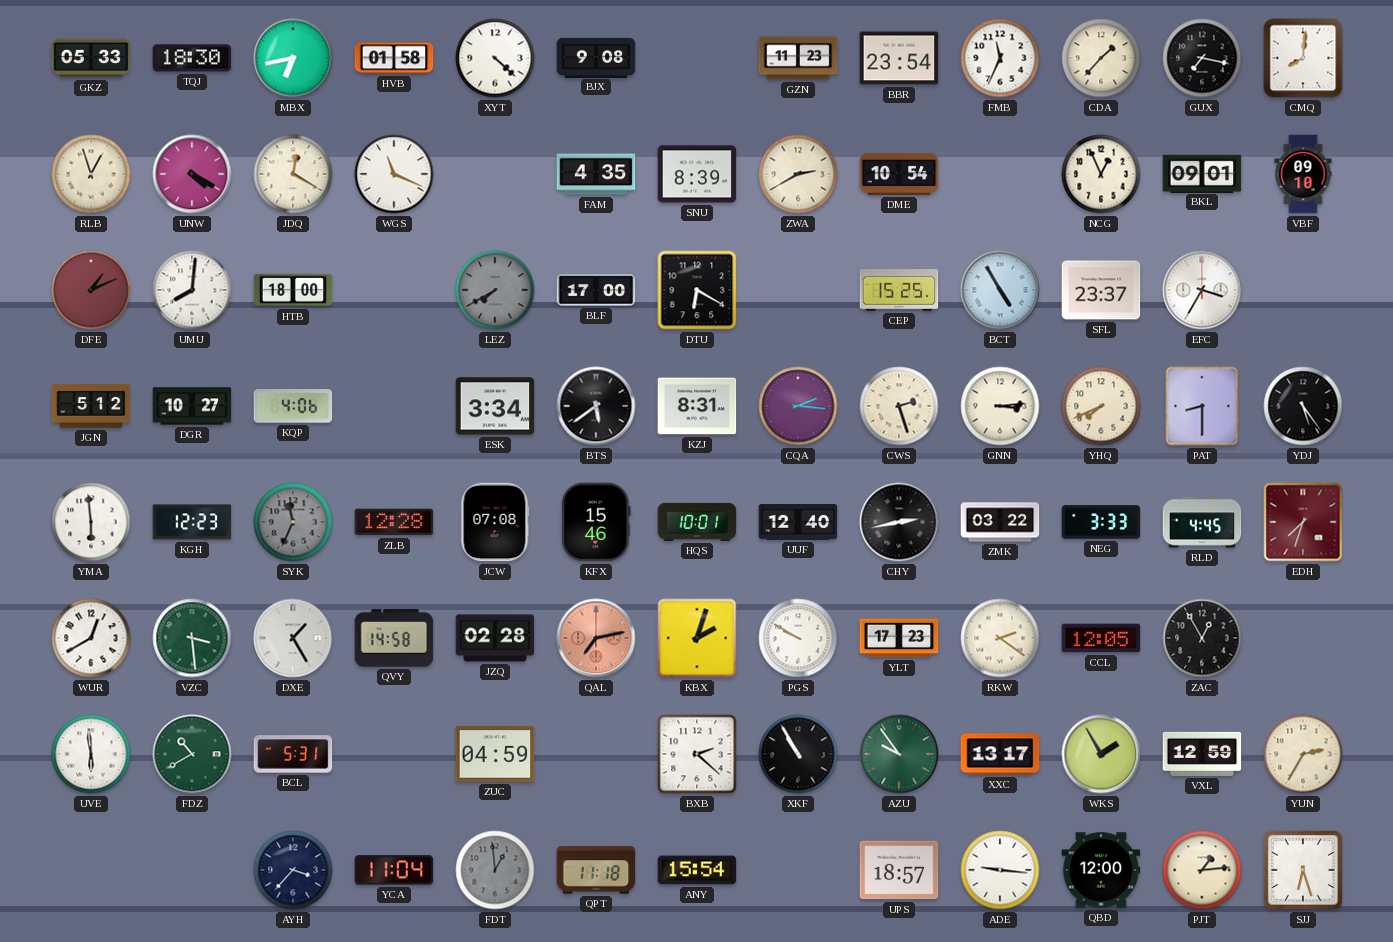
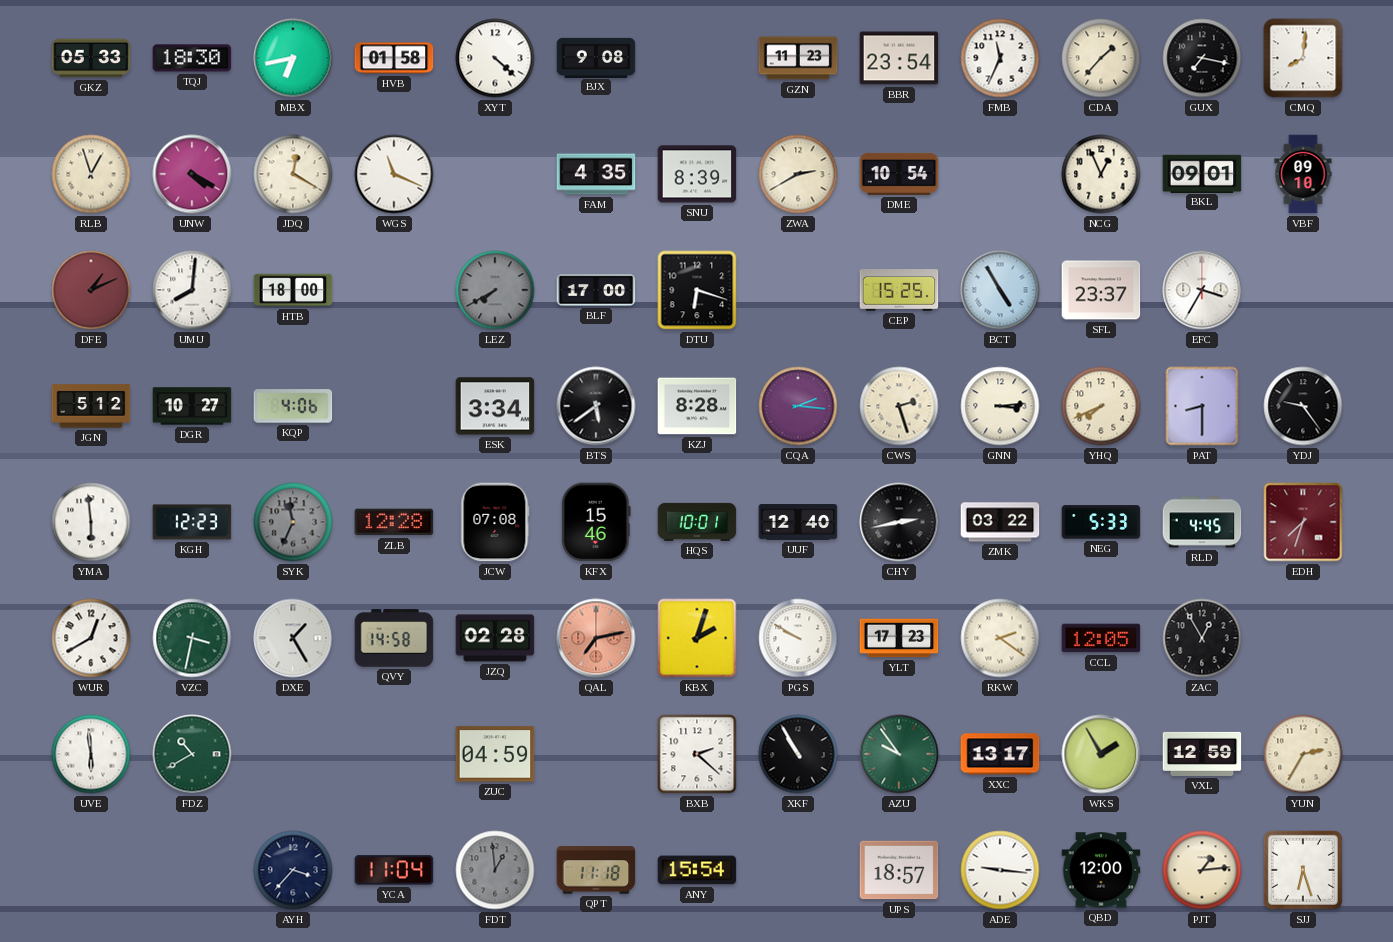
DTU: 6:20 -> 6:18
KZJ: 8:31 -> 8:28
YDJ: 5:24 -> 9:24
NEG: 3:33 -> 5:33
VZC: 3:29 -> 3:32
BCL: 5:31 -> none
